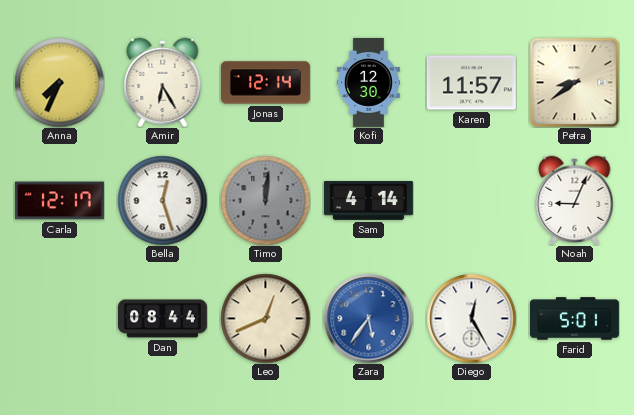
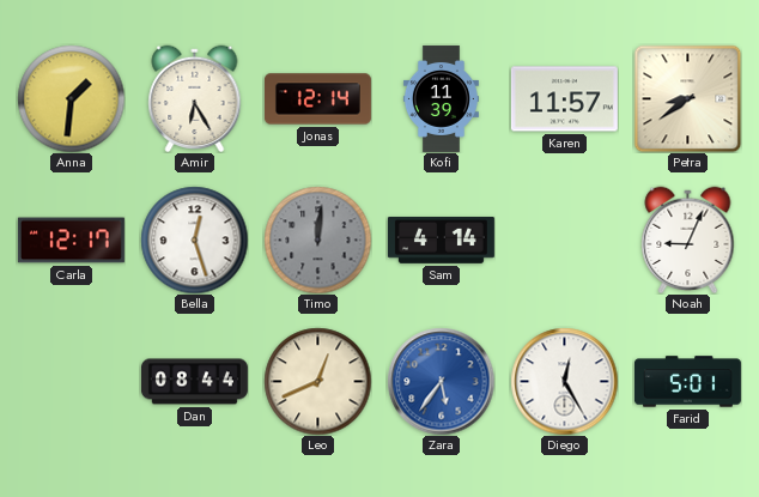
Anna: 7:34 -> 1:31
Kofi: 12:30 -> 11:39
